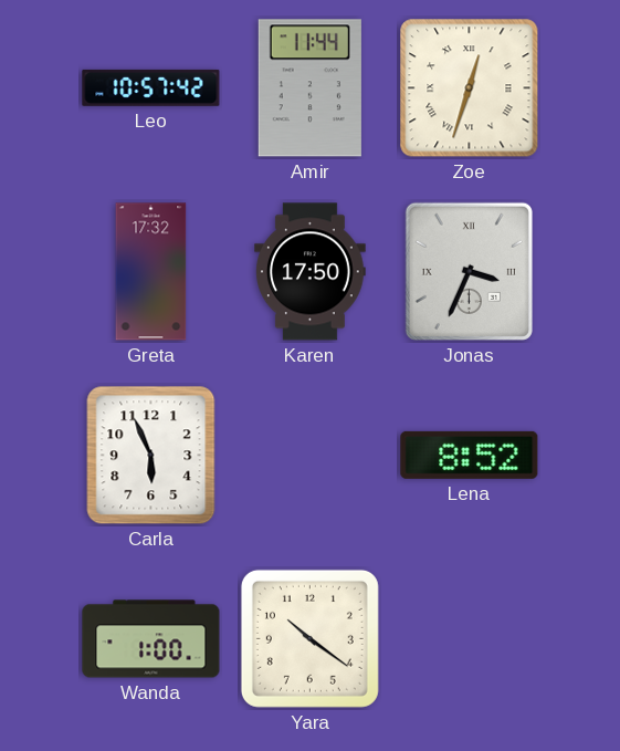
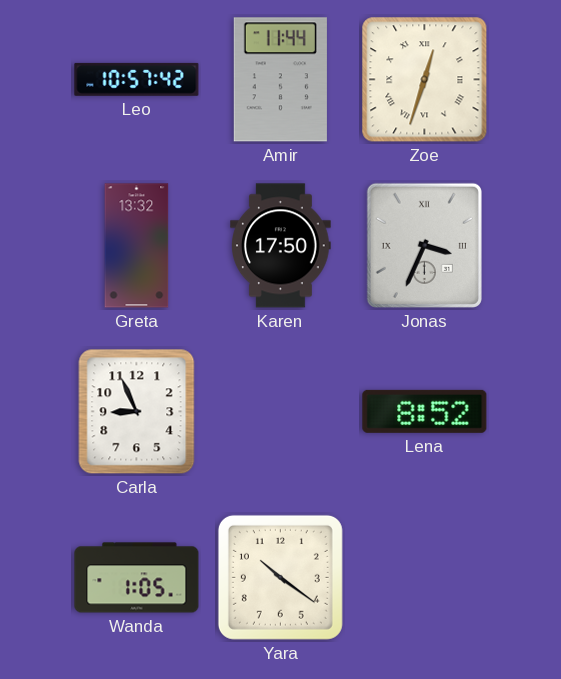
Greta: 17:32 -> 13:32
Carla: 5:56 -> 8:56
Wanda: 1:00 -> 1:05
